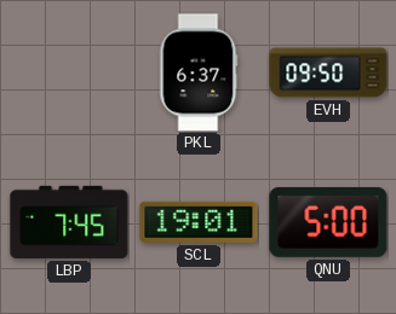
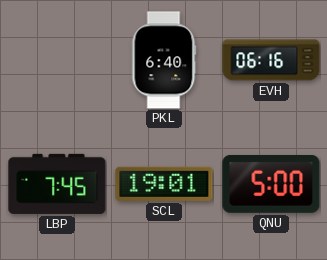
PKL: 6:37 -> 6:40
EVH: 09:50 -> 06:16
